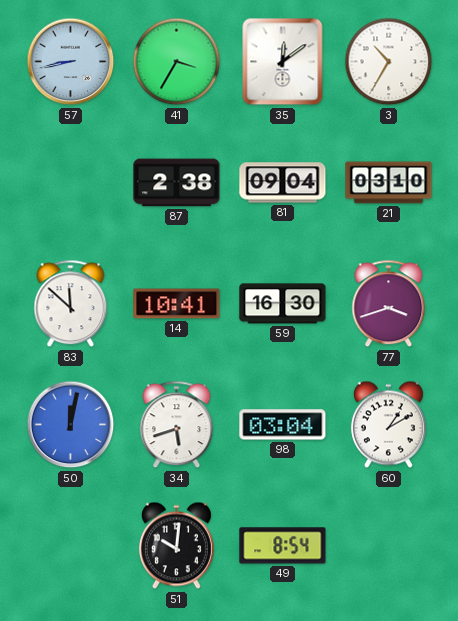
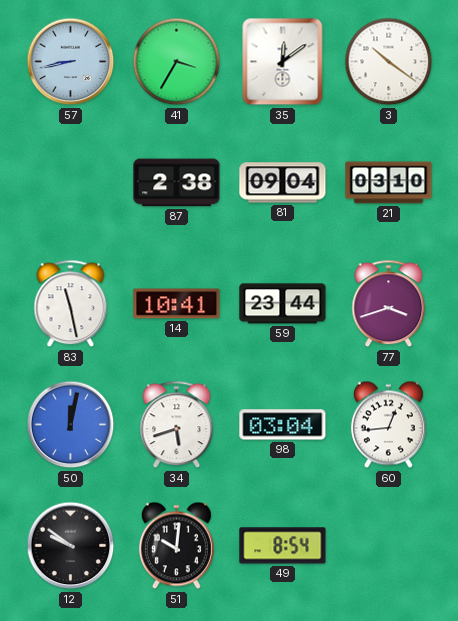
3: 10:35 -> 10:21
83: 11:52 -> 11:28
59: 16:30 -> 23:44
60: 1:10 -> 12:44
12: none -> 9:51
